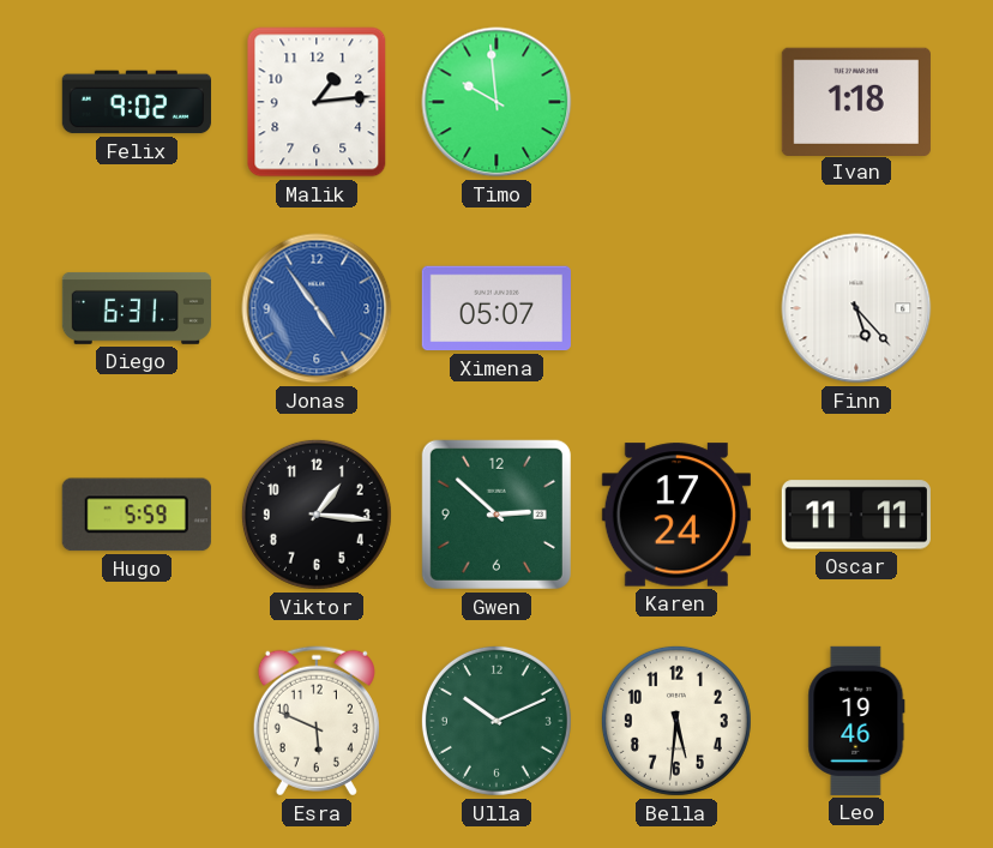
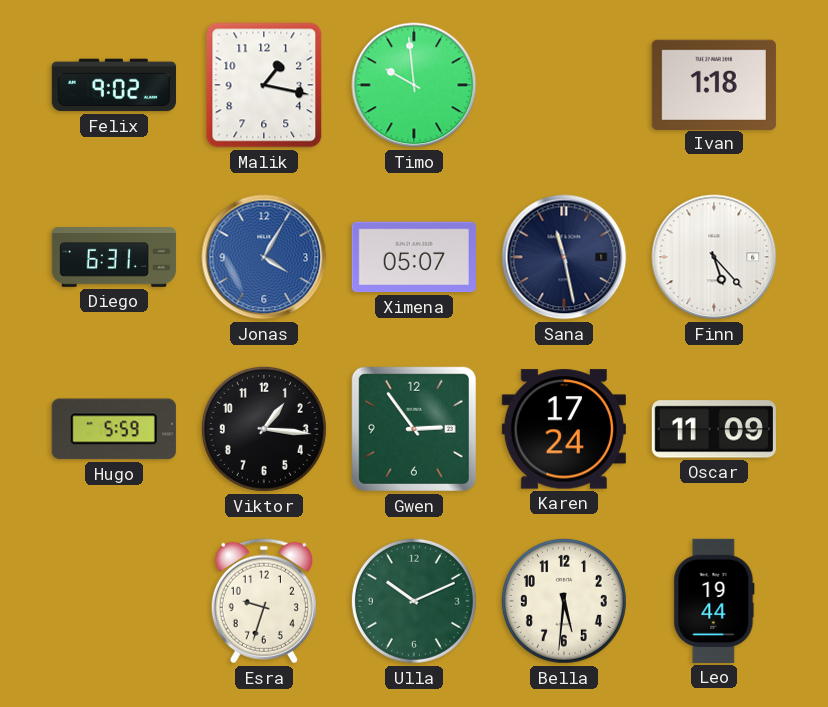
Malik: 1:14 -> 1:17
Jonas: 4:54 -> 4:05
Sana: none -> 11:28
Gwen: 2:52 -> 2:54
Oscar: 11:11 -> 11:09
Esra: 5:49 -> 9:33
Leo: 19:46 -> 19:44
